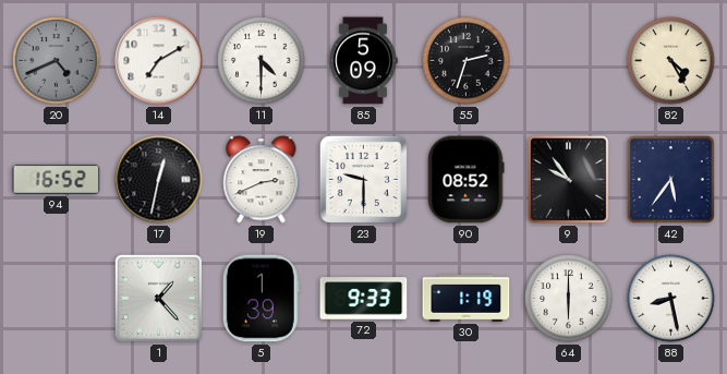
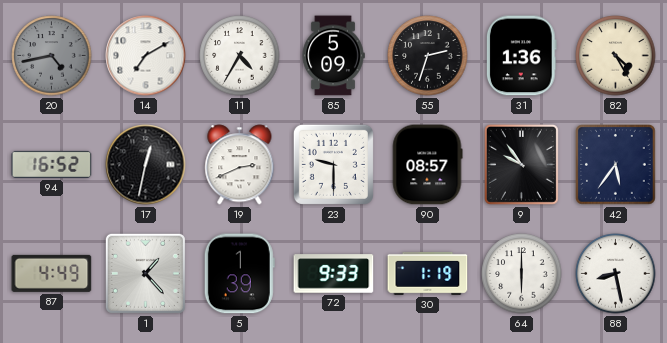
20: 4:41 -> 4:43
11: 4:30 -> 4:35
31: none -> 1:36
90: 08:52 -> 08:57
87: none -> 4:49
